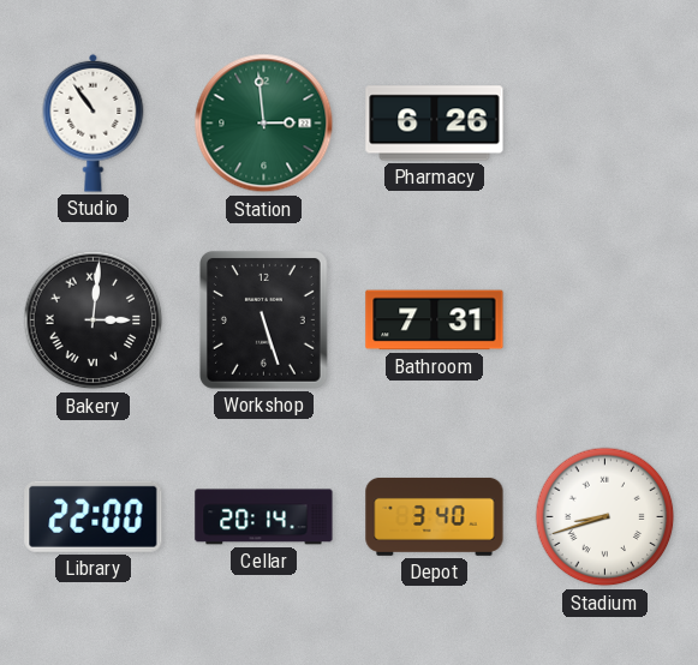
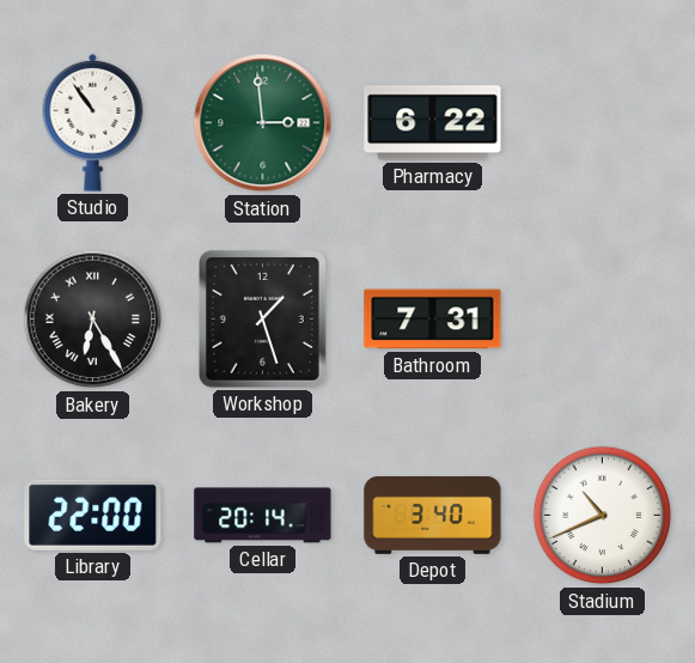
Pharmacy: 6:26 -> 6:22
Bakery: 3:01 -> 6:25
Workshop: 5:27 -> 1:27
Stadium: 8:42 -> 10:41
